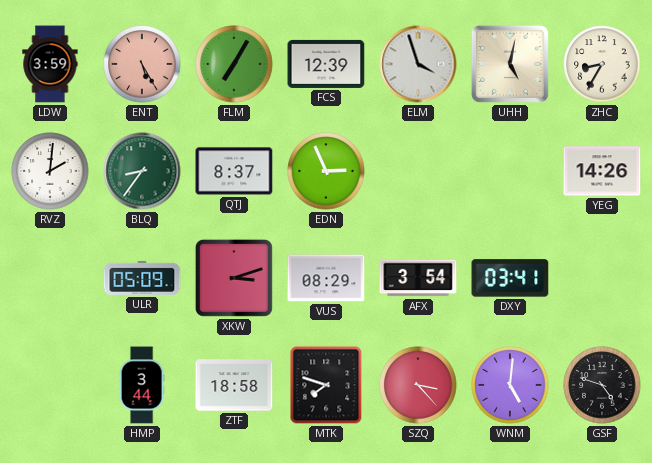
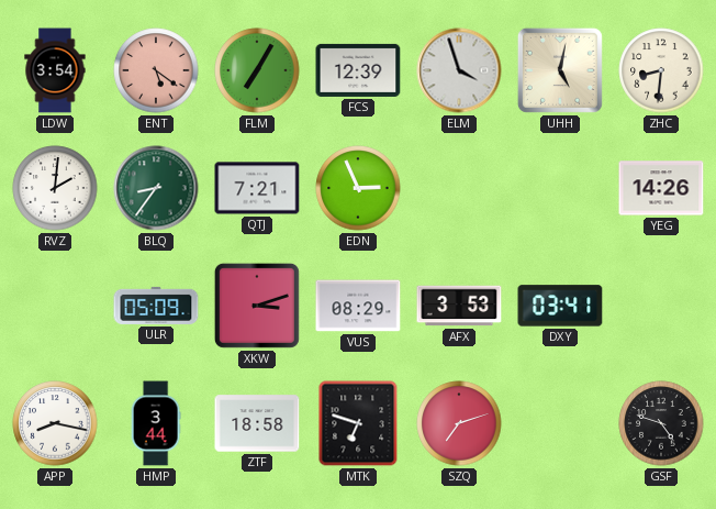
LDW: 3:59 -> 3:54
ENT: 5:25 -> 5:21
ZHC: 8:35 -> 8:31
QTJ: 8:37 -> 7:21
AFX: 3:54 -> 3:53
APP: none -> 8:17
MTK: 7:48 -> 6:48
SZQ: 3:23 -> 7:12
WNM: 5:01 -> none
